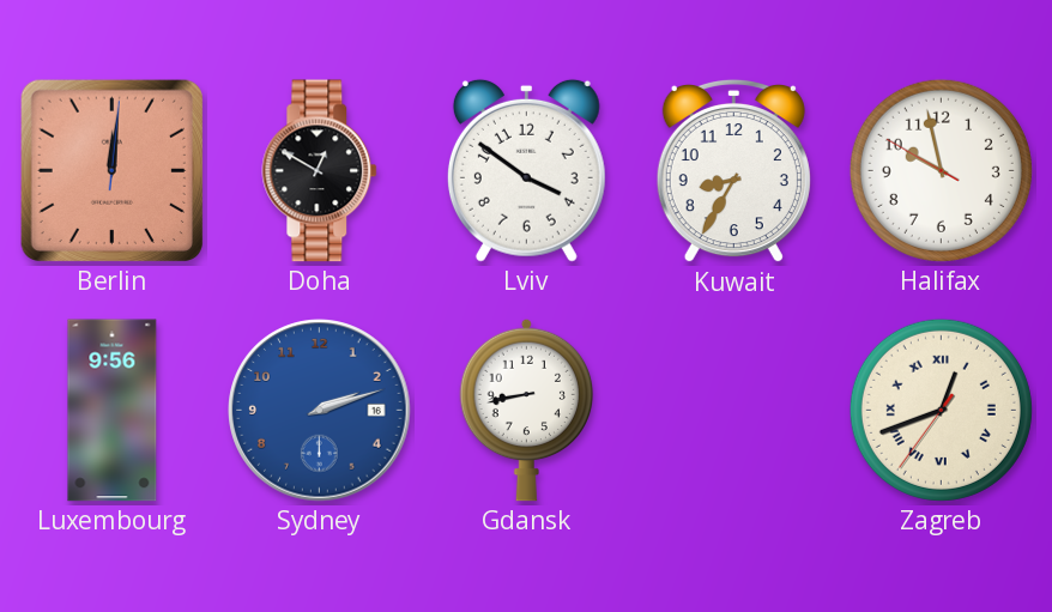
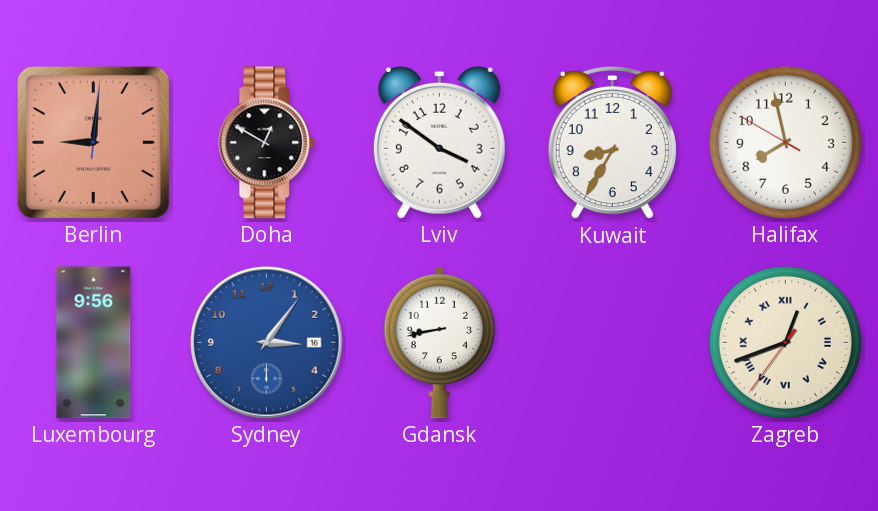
Berlin: 12:01 -> 9:01
Halifax: 9:57 -> 7:57
Sydney: 2:12 -> 3:06
